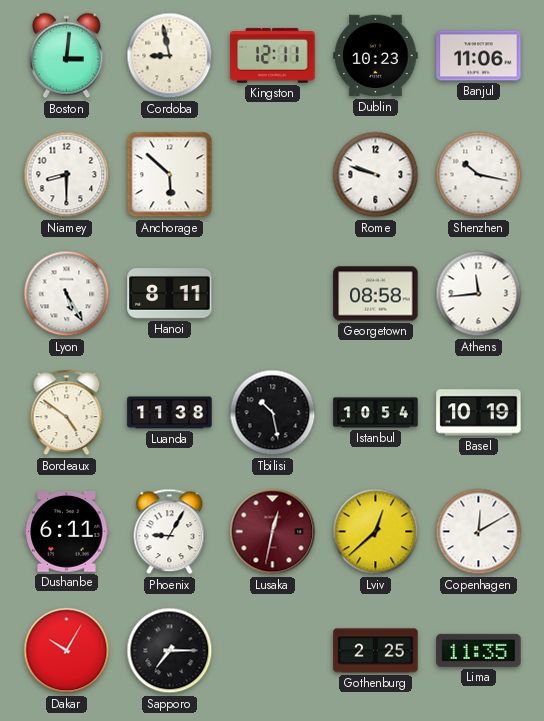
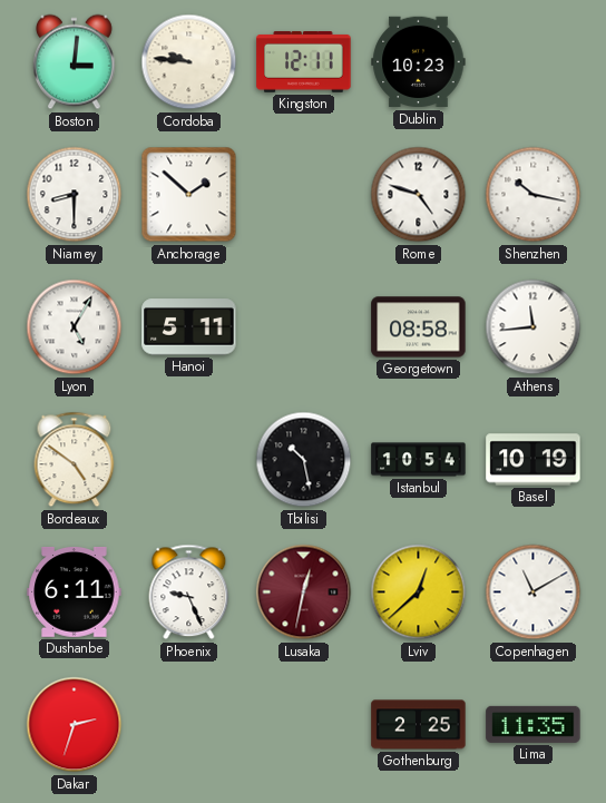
Cordoba: 8:58 -> 9:46
Banjul: 11:06 -> none
Anchorage: 5:52 -> 1:52
Rome: 9:48 -> 4:48
Lyon: 5:25 -> 5:05
Hanoi: 8:11 -> 5:11
Luanda: 11:38 -> none
Phoenix: 9:05 -> 9:26
Copenhagen: 12:10 -> 11:10
Dakar: 10:05 -> 2:33
Sapporo: 7:15 -> none
